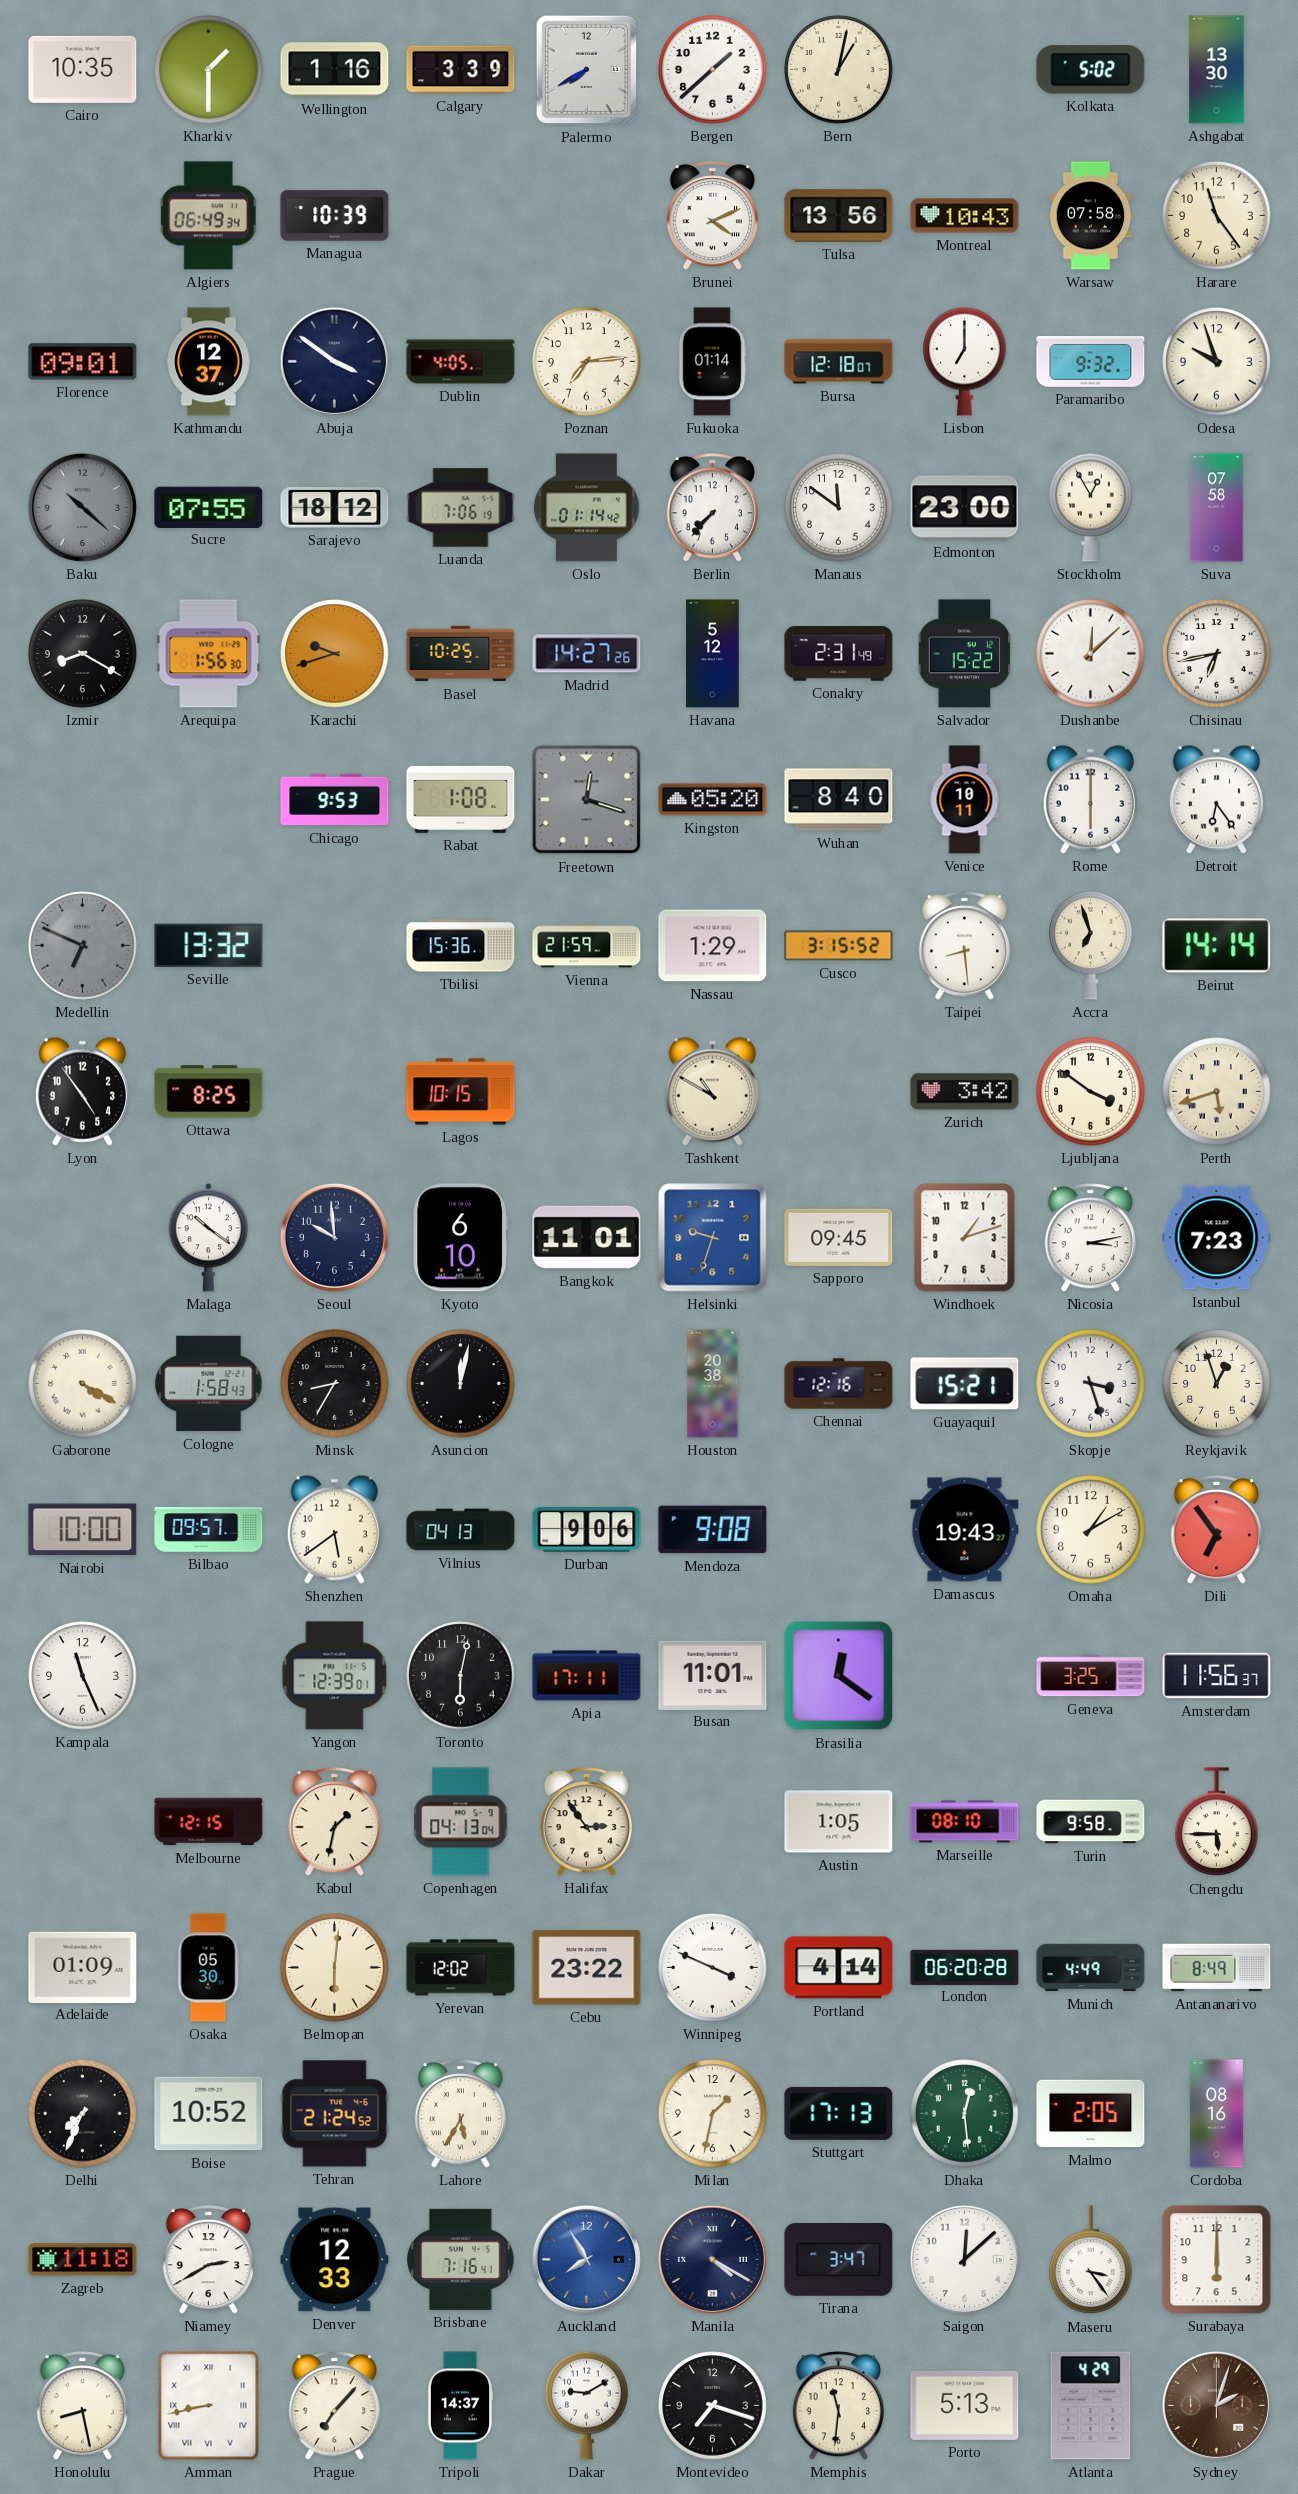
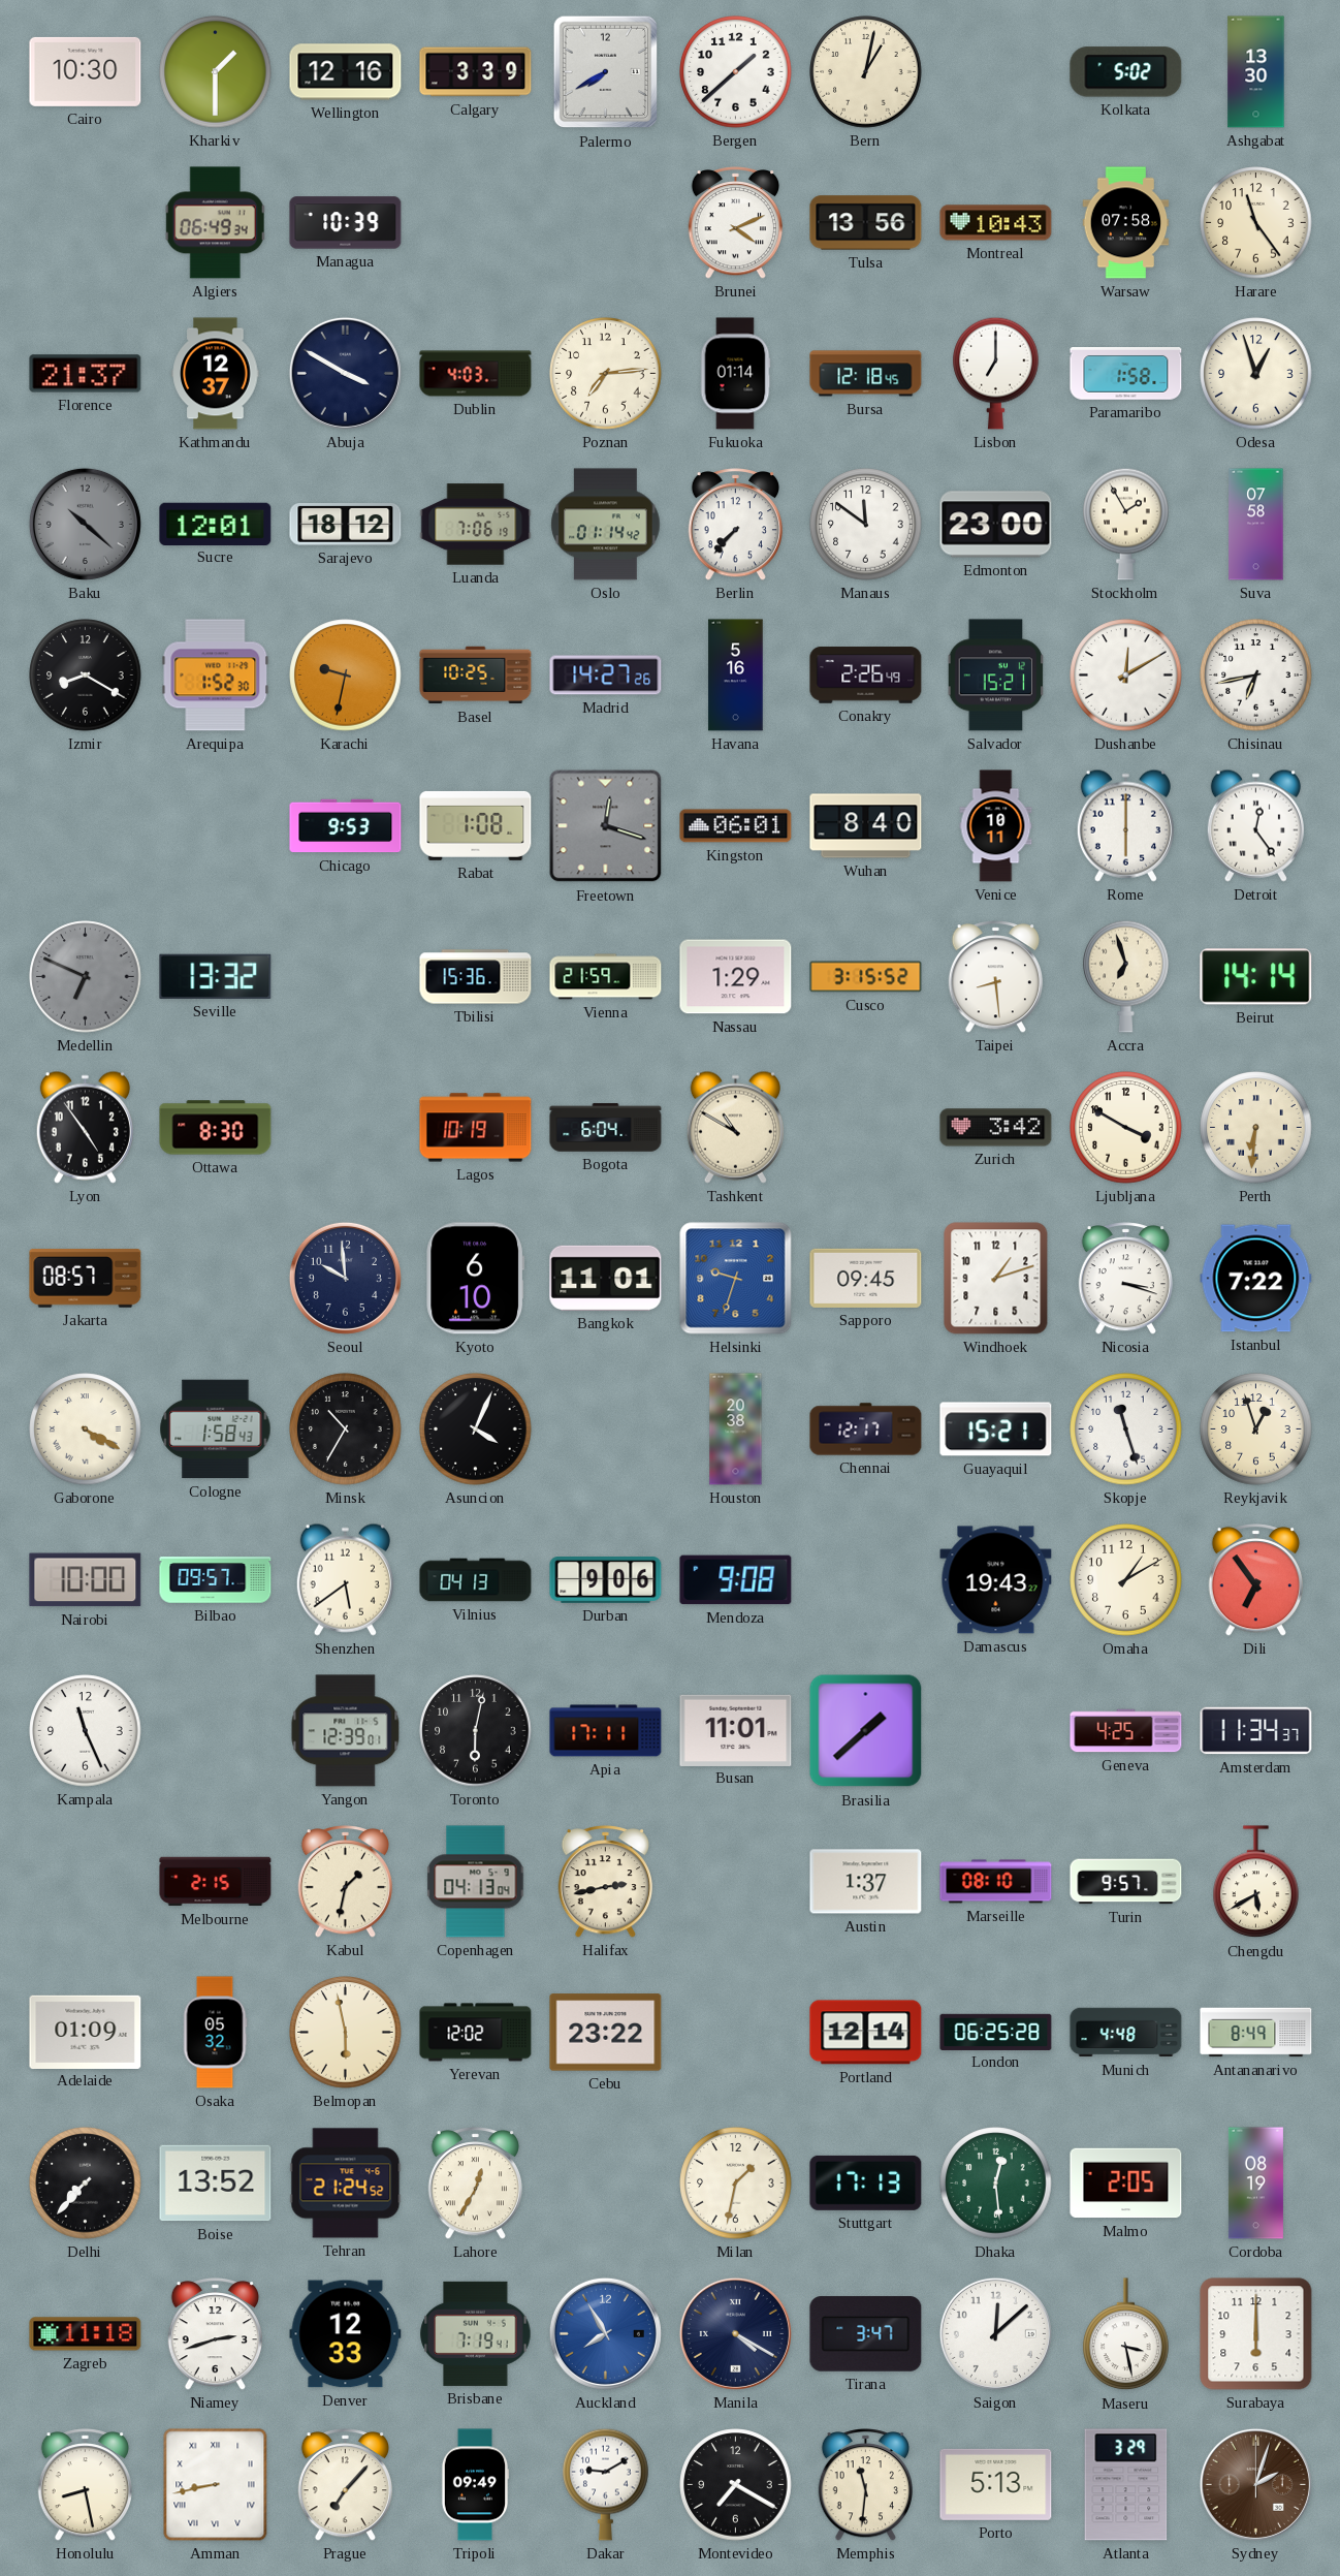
Cairo: 10:35 -> 10:30
Wellington: 1:16 -> 12:16
Florence: 09:01 -> 21:37
Abuja: 3:51 -> 3:50
Dublin: 4:05 -> 4:03
Bursa: 12:18:07 -> 12:18:45
Paramaribo: 9:32 -> 1:58
Odesa: 9:57 -> 12:57
Sucre: 07:55 -> 12:01
Stockholm: 12:55 -> 1:55
Arequipa: 1:56 -> 1:52
Karachi: 9:42 -> 9:32
Havana: 5:12 -> 5:16
Conakry: 2:31 -> 2:26
Salvador: 15:22 -> 15:21
Dushanbe: 12:08 -> 12:10
Kingston: 05:20 -> 06:01
Detroit: 6:24 -> 12:24
Ottawa: 8:25 -> 8:30
Lagos: 10:15 -> 10:19
Bogota: none -> 6:04
Ljubljana: 3:51 -> 3:50
Perth: 5:42 -> 6:31
Jakarta: none -> 08:57
Malaga: 10:21 -> none
Nicosia: 3:13 -> 3:18
Istanbul: 7:23 -> 7:22
Minsk: 8:35 -> 10:35
Asuncion: 12:02 -> 4:04
Chennai: 12:16 -> 12:17
Skopje: 3:27 -> 11:27
Brasilia: 12:21 -> 1:38
Geneva: 3:25 -> 4:25
Amsterdam: 11:56 -> 11:34
Melbourne: 12:15 -> 2:15
Halifax: 2:54 -> 2:43
Austin: 1:05 -> 1:37
Turin: 9:58 -> 9:57
Chengdu: 5:45 -> 5:40
Osaka: 05:30 -> 05:32
Belmopan: 6:01 -> 5:58
Winnipeg: 3:49 -> none
Portland: 4:14 -> 12:14
London: 06:20 -> 06:25
Munich: 4:49 -> 4:48
Delhi: 7:34 -> 7:37
Boise: 10:52 -> 13:52
Lahore: 5:35 -> 12:35
Cordoba: 08:16 -> 08:19
Niamey: 2:40 -> 2:42
Brisbane: 7:16 -> 7:19
Maseru: 3:24 -> 3:28
Tripoli: 14:37 -> 09:49
Montevideo: 7:18 -> 7:20
Atlanta: 4:29 -> 3:29
